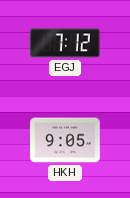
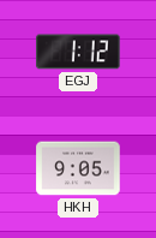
EGJ: 7:12 -> 1:12
